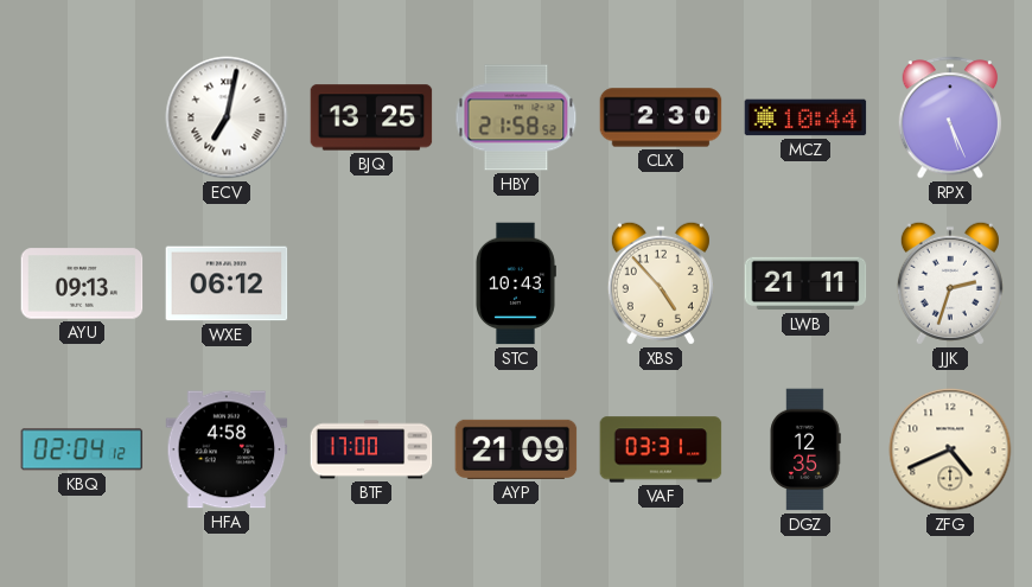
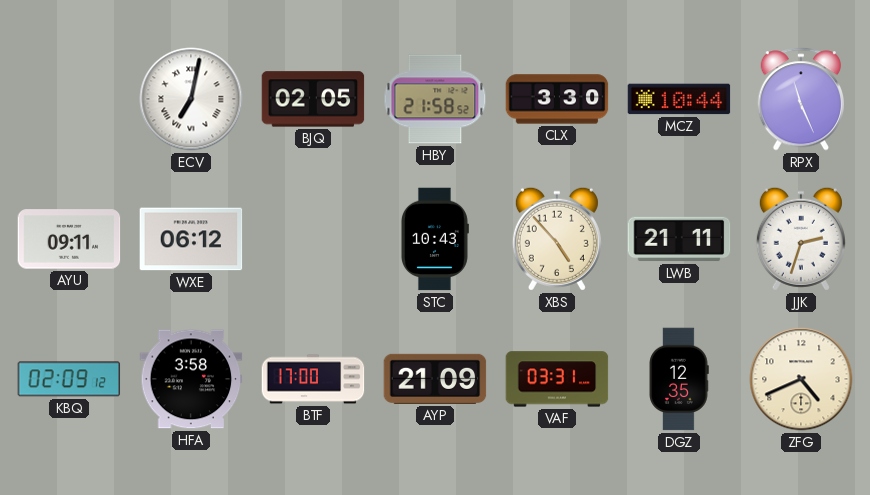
BJQ: 13:25 -> 02:05
CLX: 2:30 -> 3:30
RPX: 5:26 -> 11:26
AYU: 09:13 -> 09:11
KBQ: 02:04 -> 02:09
HFA: 4:58 -> 3:58
